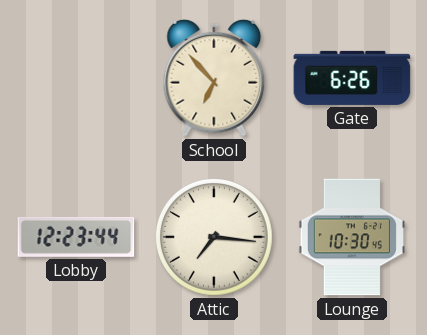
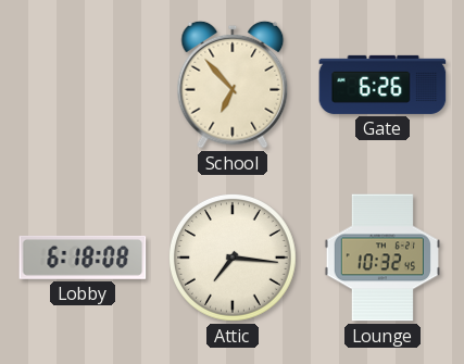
Lobby: 12:23 -> 6:18
Lounge: 10:30 -> 10:32
